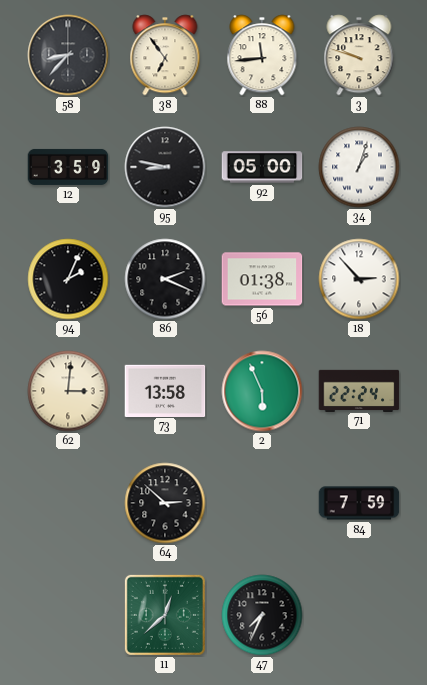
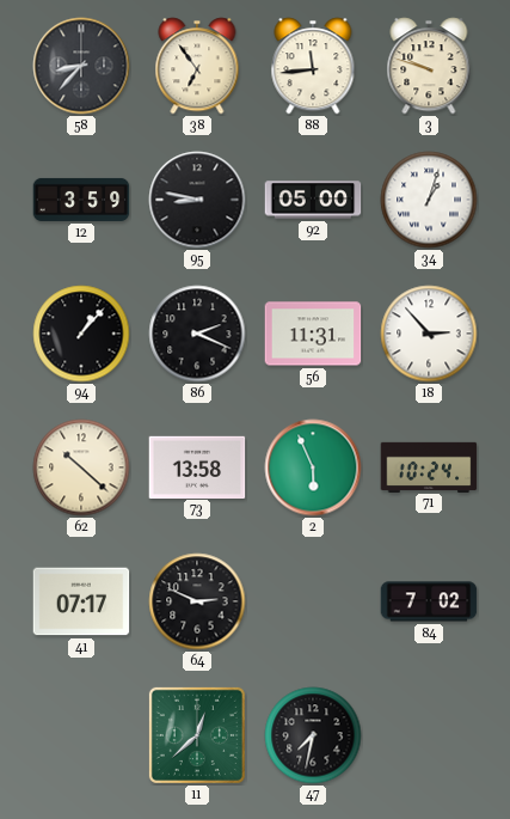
94: 2:04 -> 1:07
56: 01:38 -> 11:31
62: 3:01 -> 10:22
71: 22:24 -> 10:24
41: none -> 07:17
64: 2:52 -> 2:49
84: 7:59 -> 7:02
47: 7:34 -> 7:32
